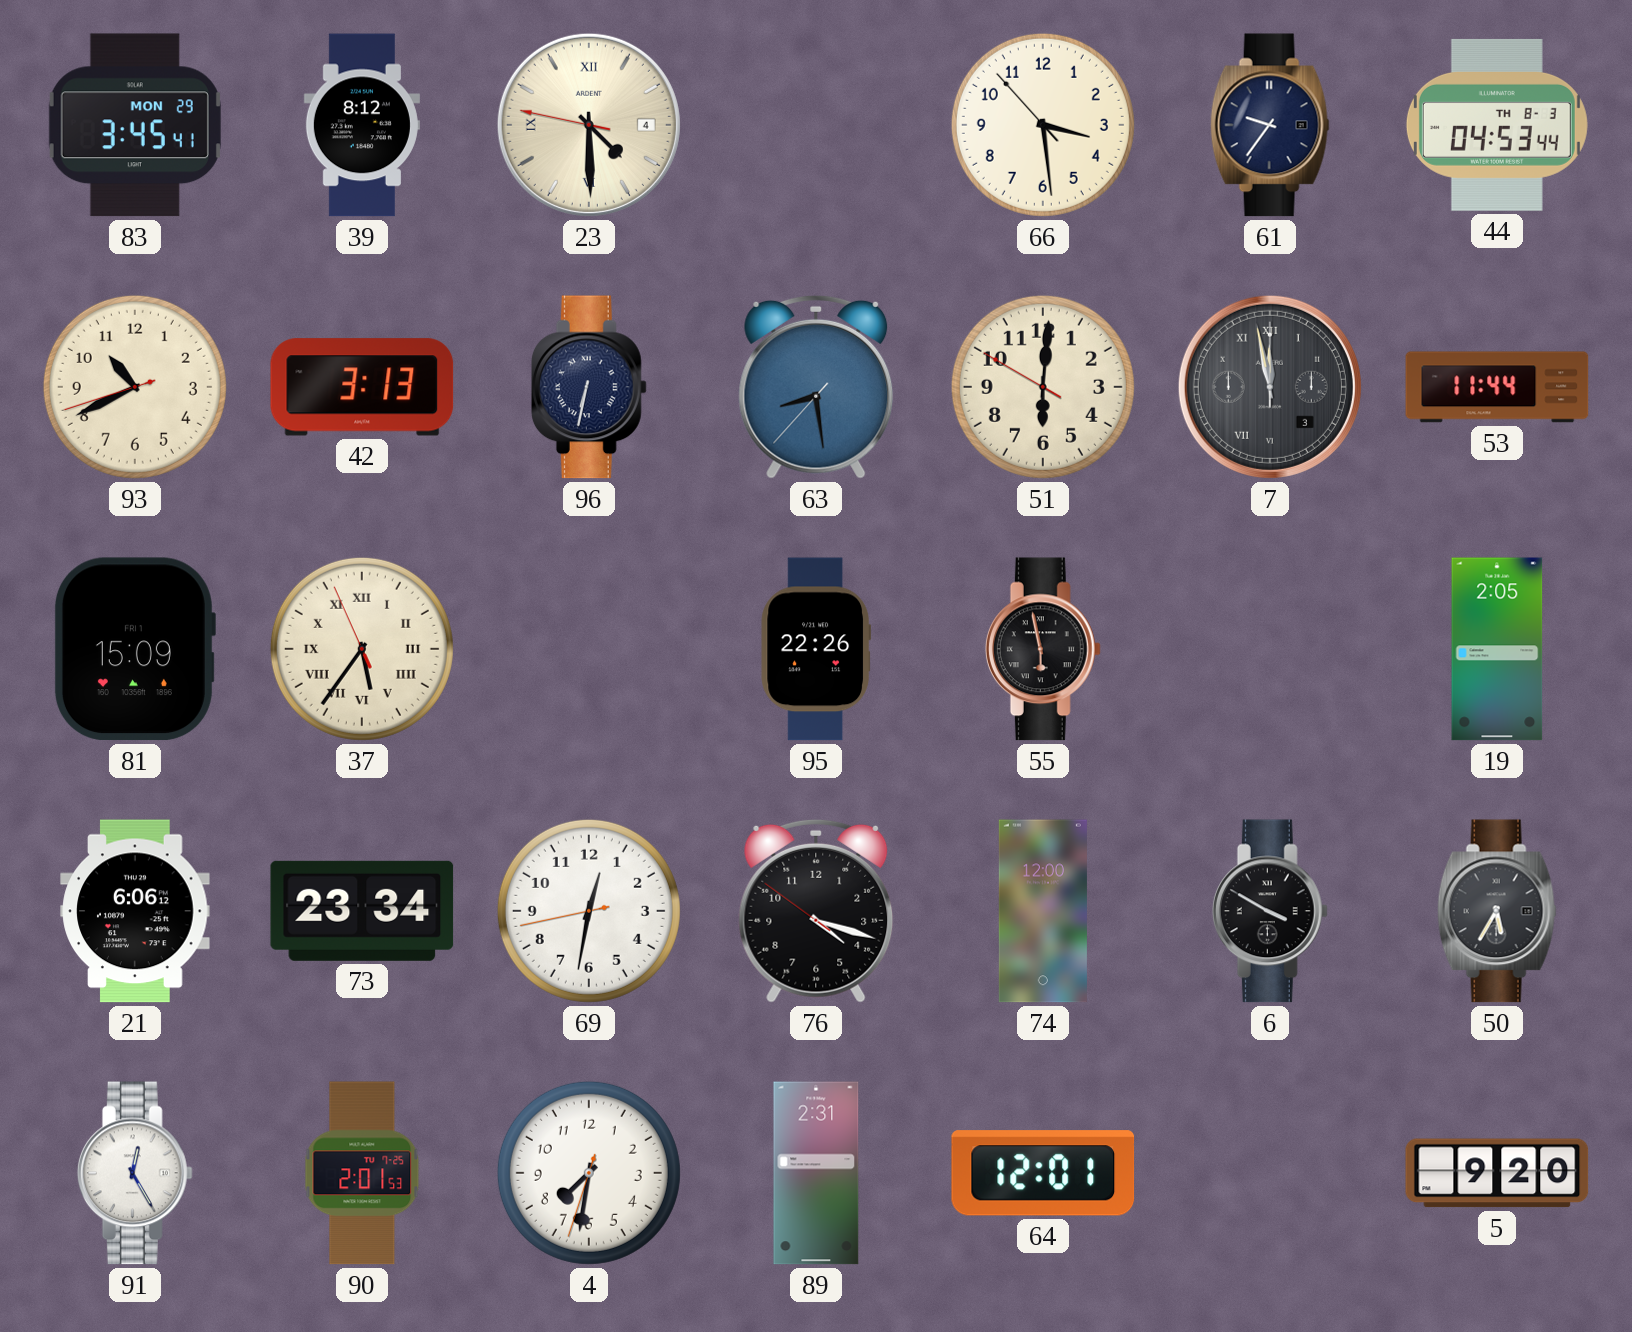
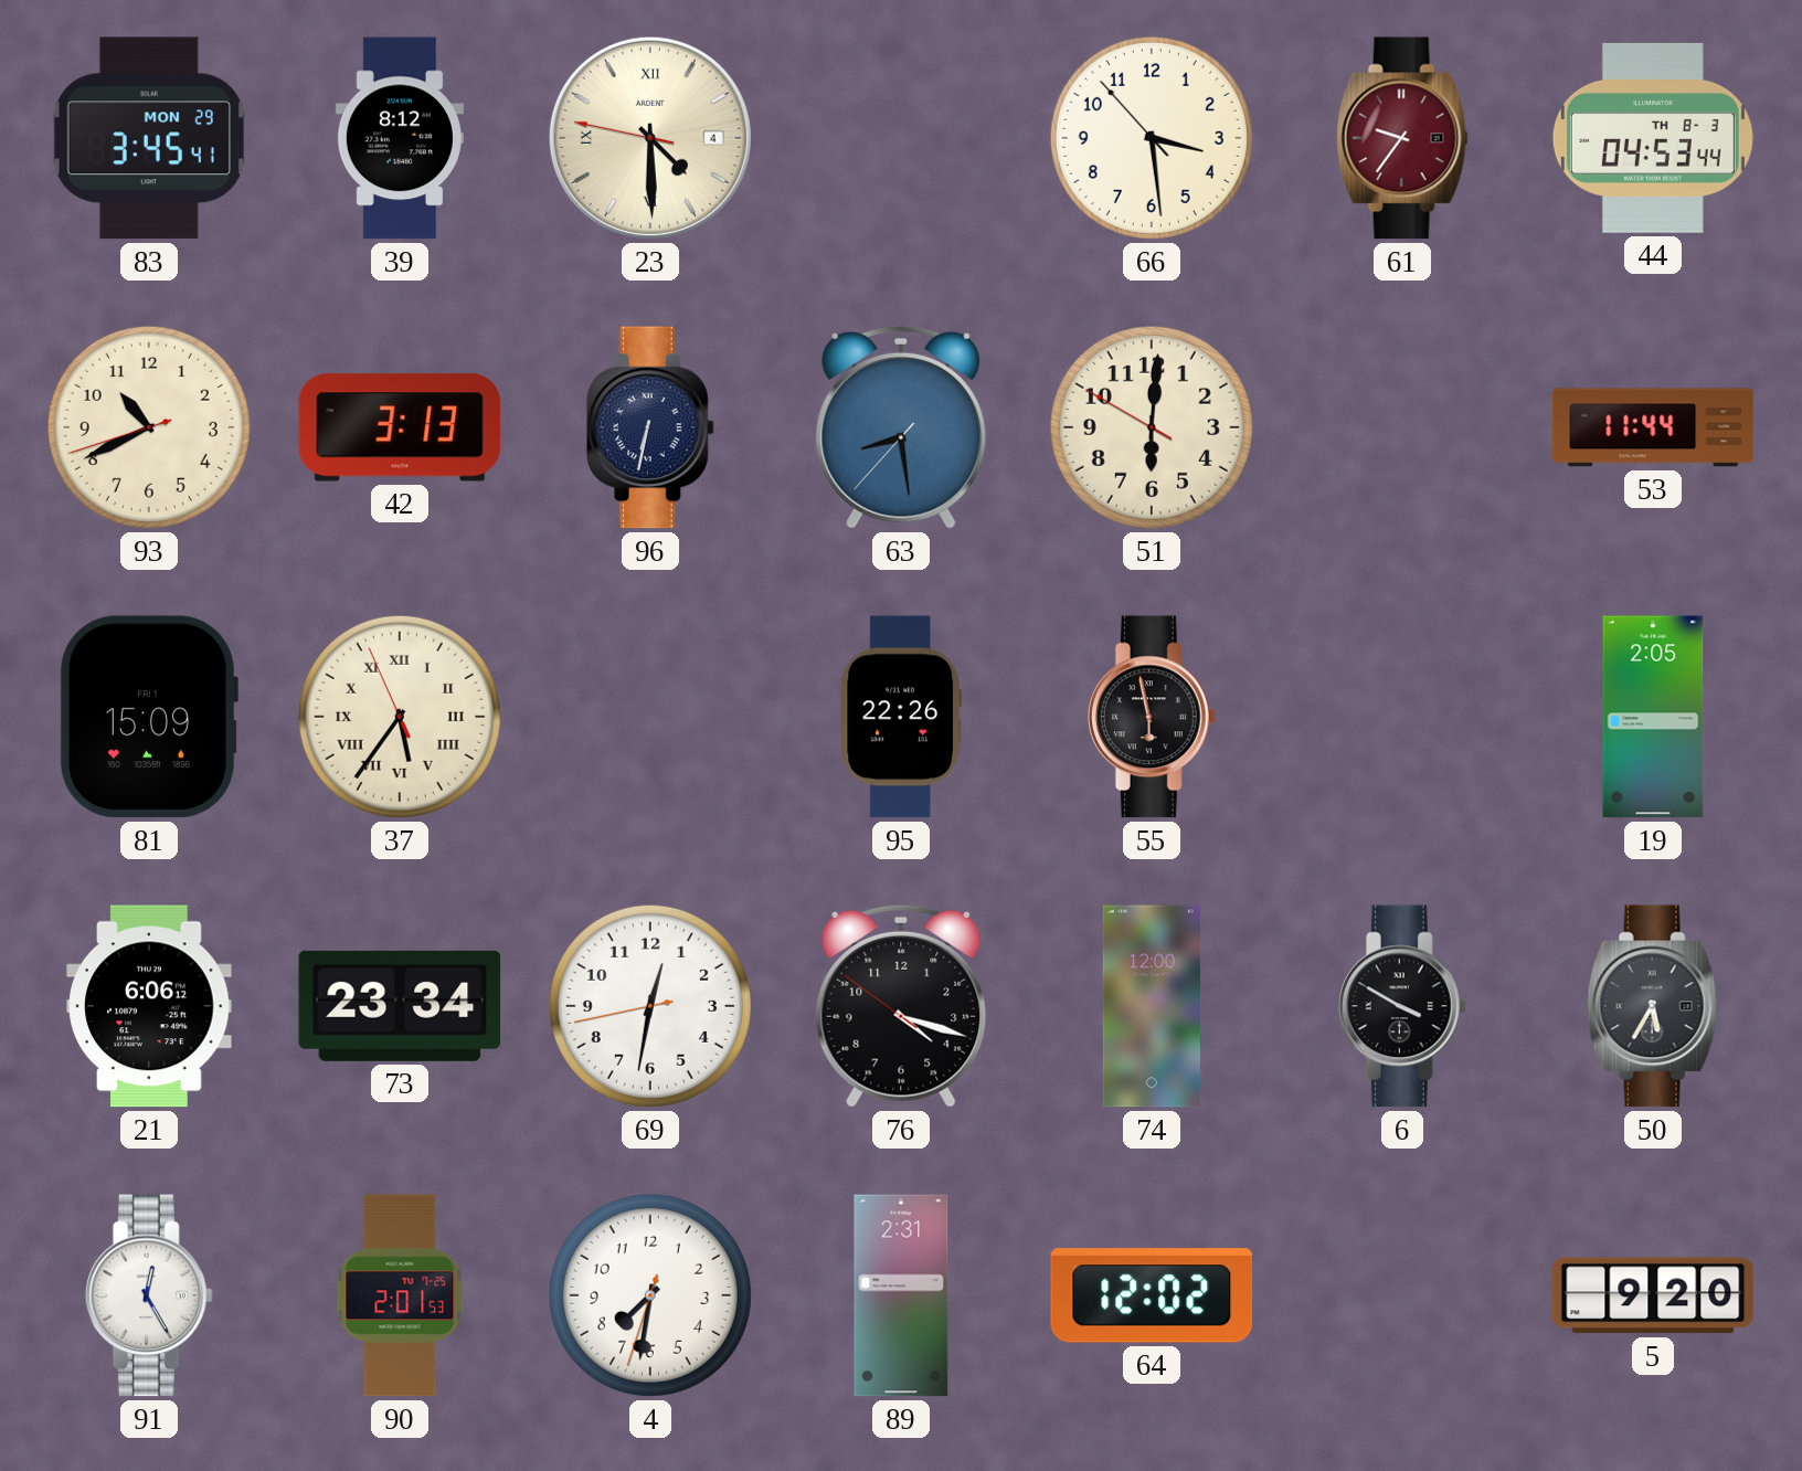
61 dial: navy -> burgundy
7: 11:58 -> none
64: 12:01 -> 12:02
